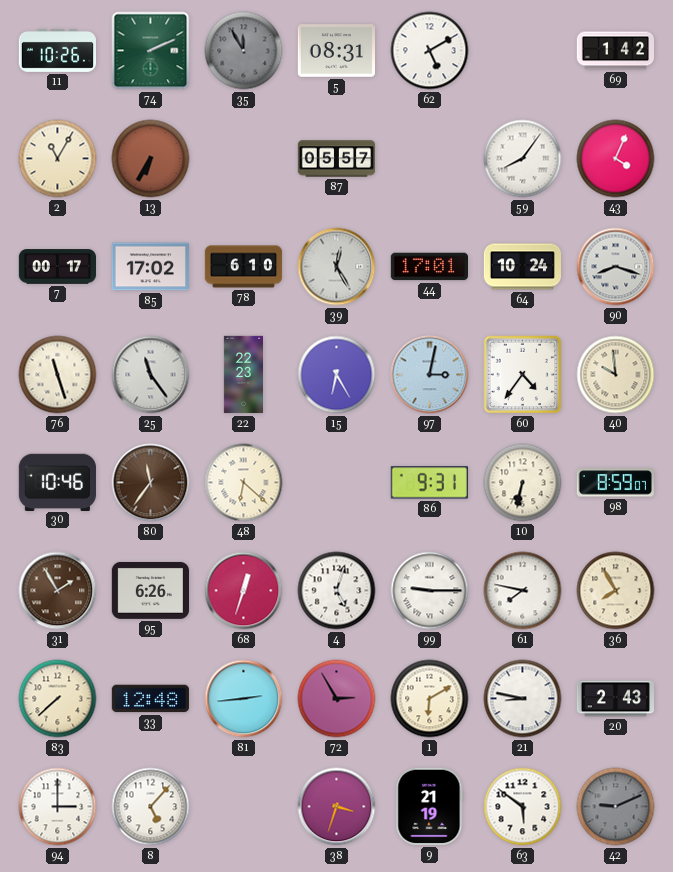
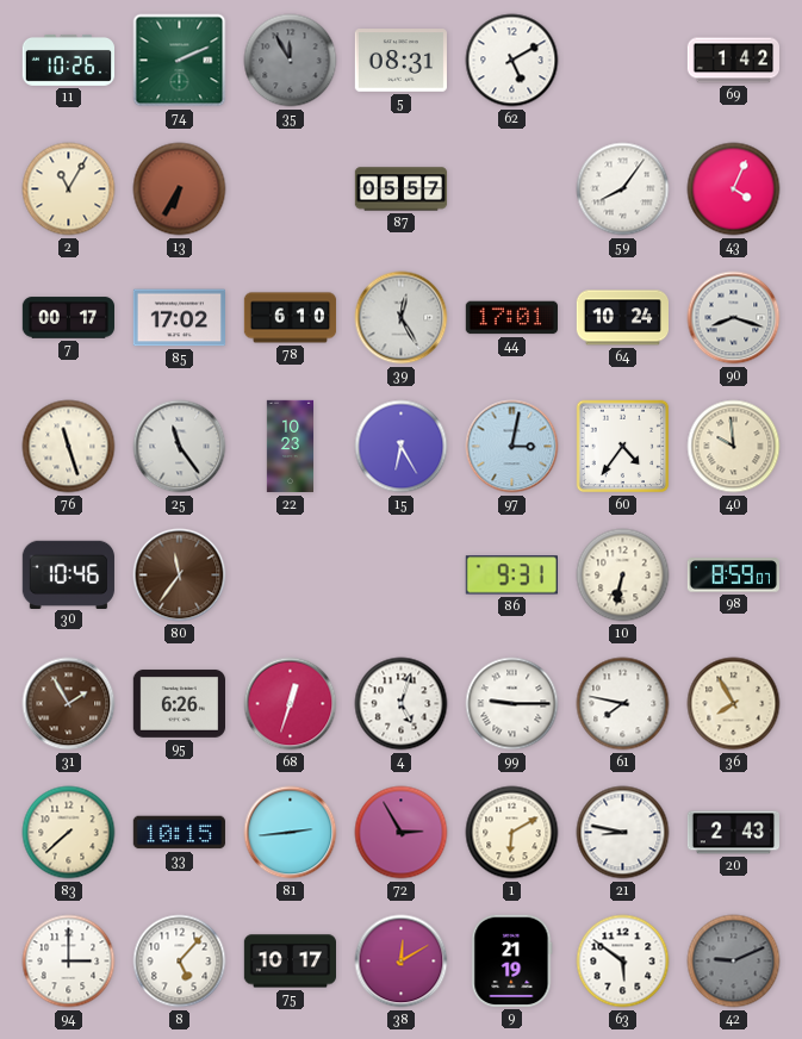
22: 22:23 -> 10:23
48: 6:22 -> none
33: 12:48 -> 10:15
75: none -> 10:17
38: 3:33 -> 12:10
